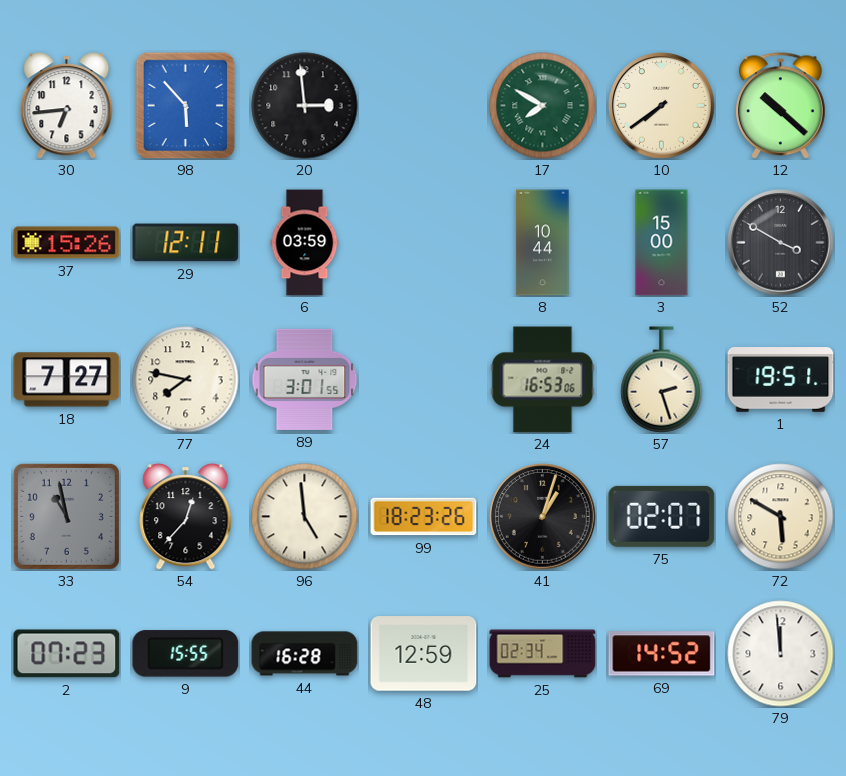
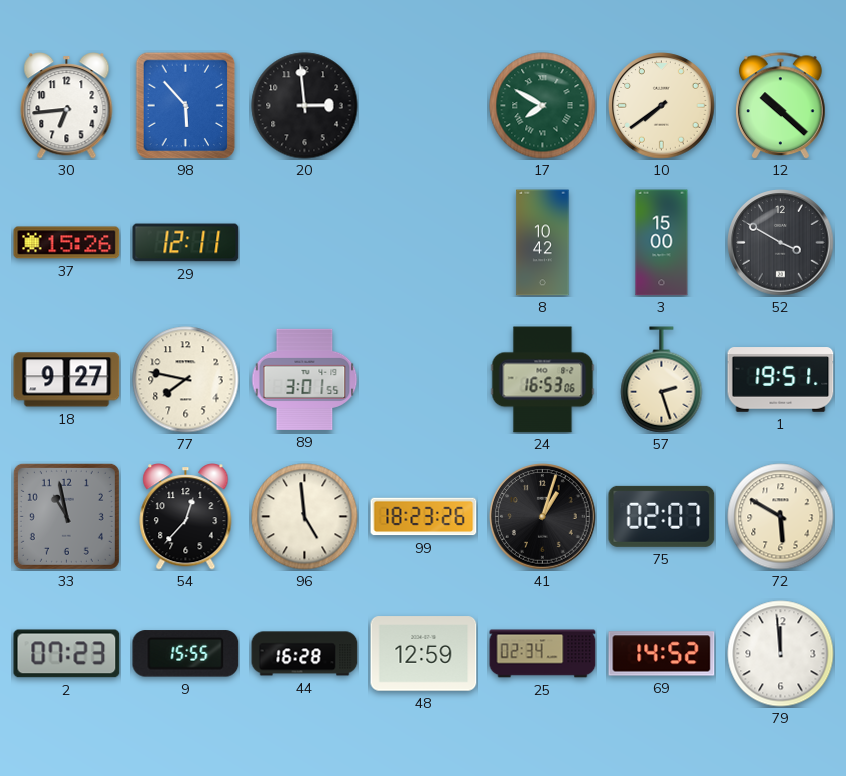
6: 03:59 -> none
8: 10:44 -> 10:42
18: 7:27 -> 9:27
